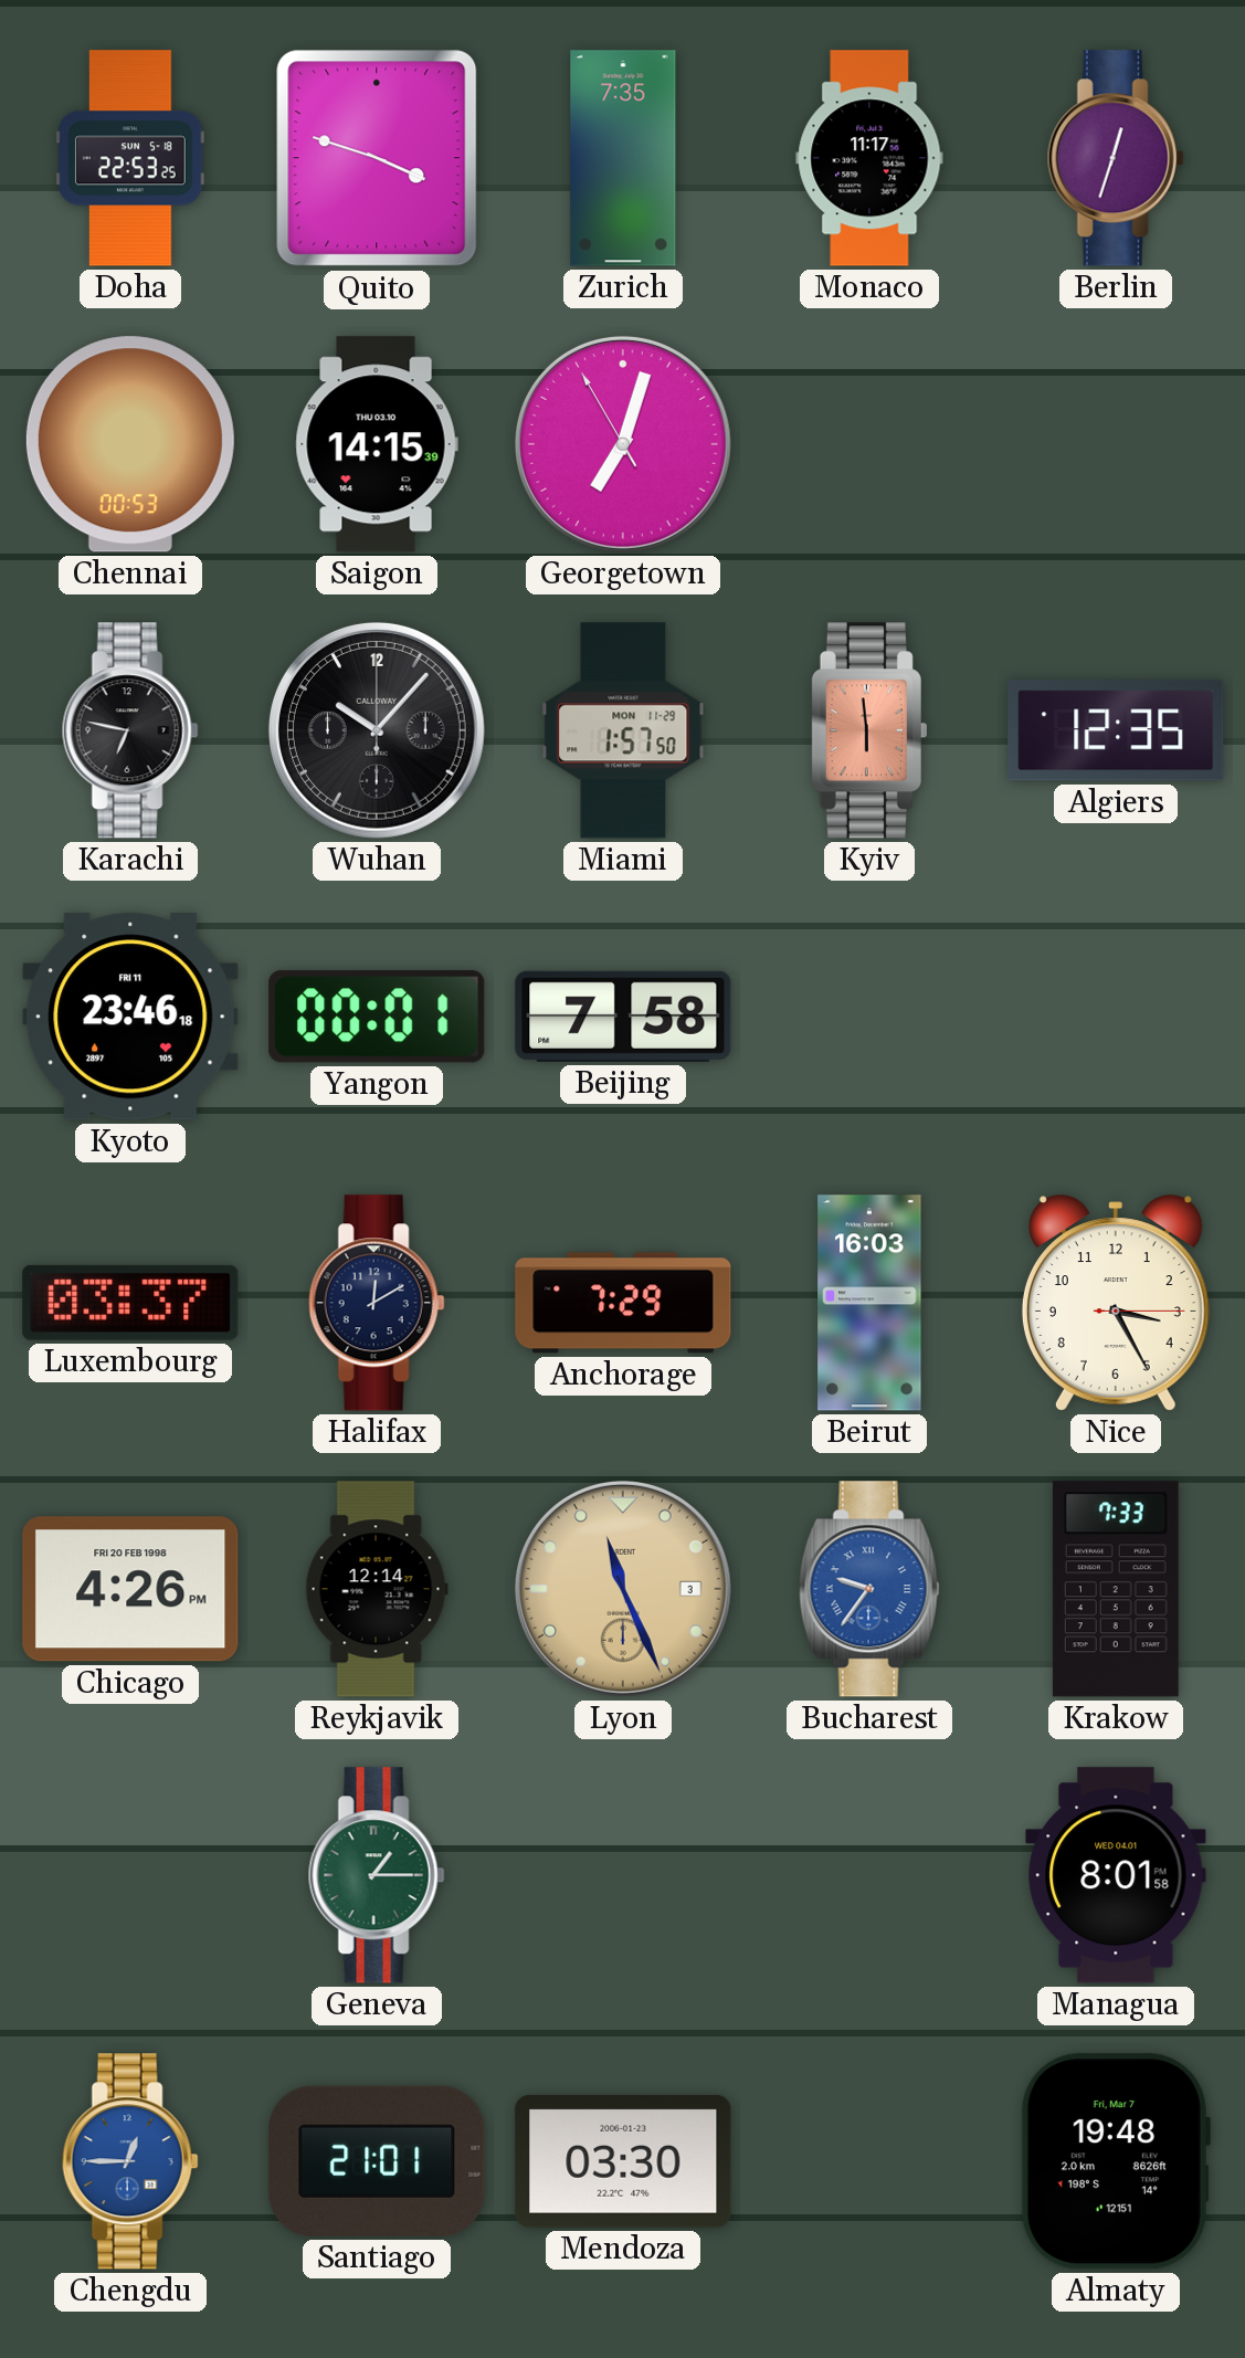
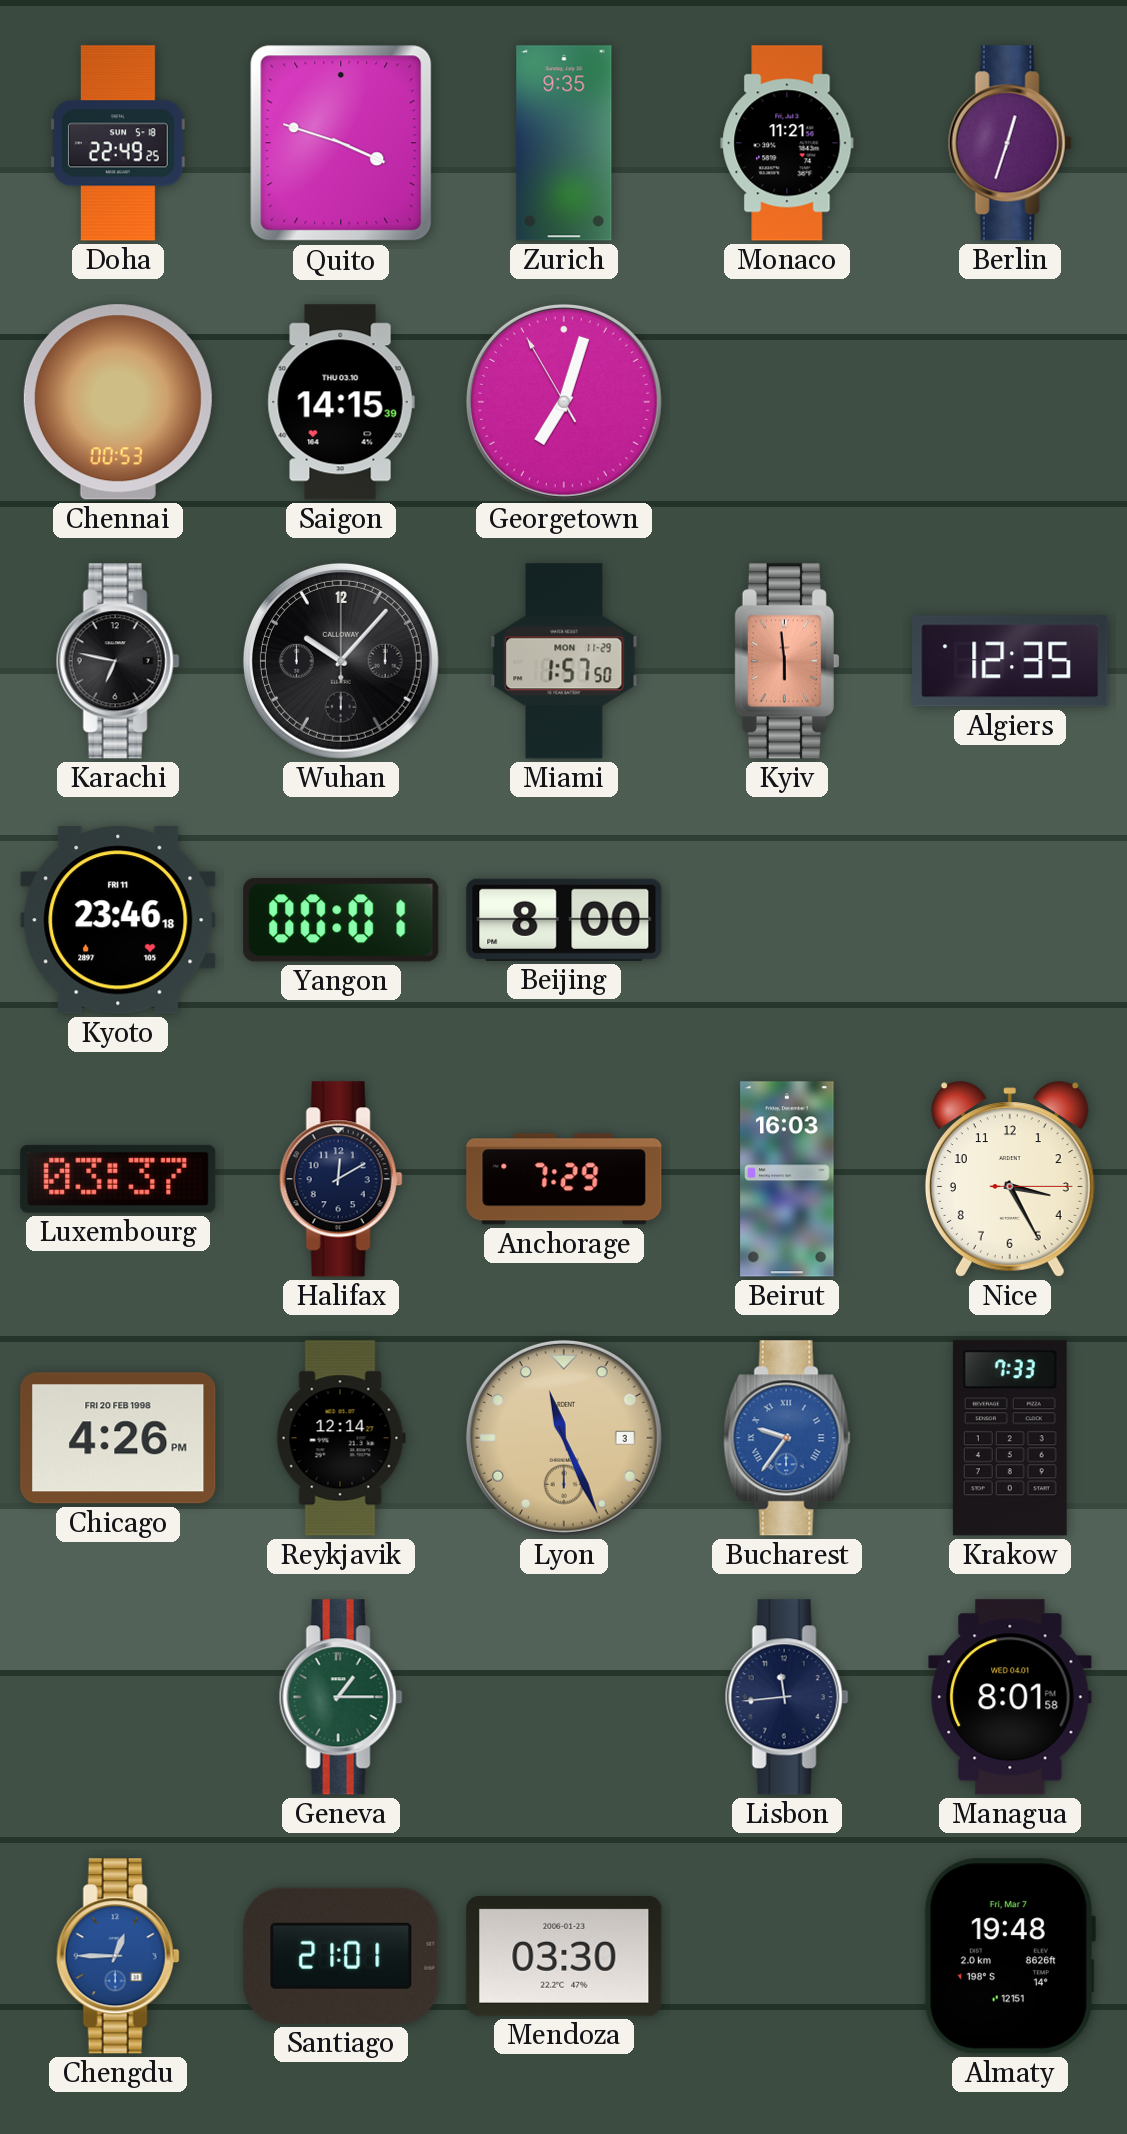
Doha: 22:53 -> 22:49
Zurich: 7:35 -> 9:35
Monaco: 11:17 -> 11:21
Beijing: 7:58 -> 8:00
Lisbon: none -> 11:44
